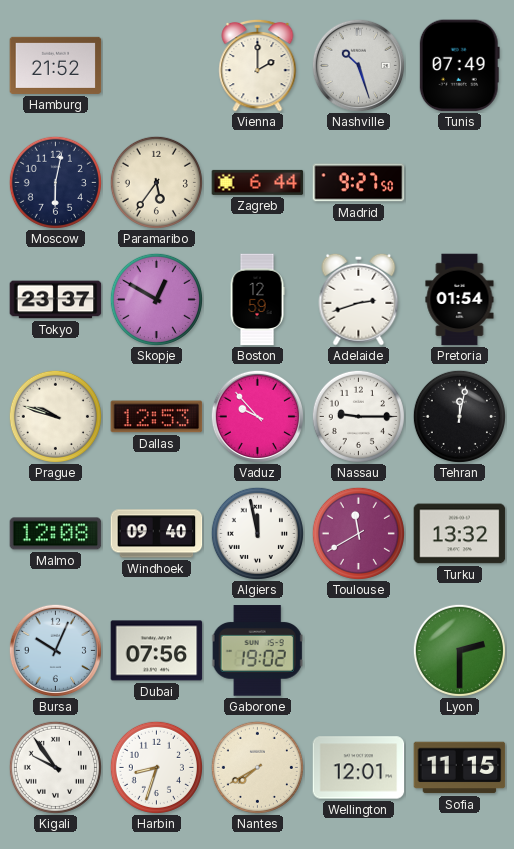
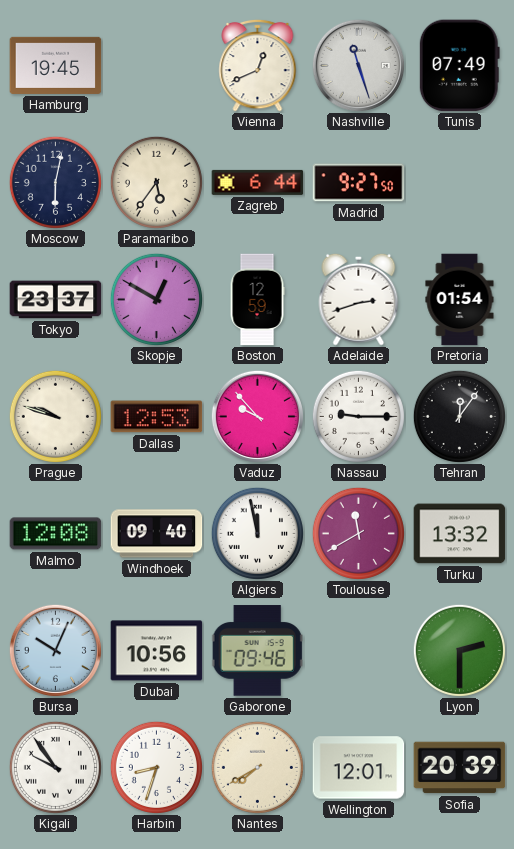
Hamburg: 21:52 -> 19:45
Vienna: 2:00 -> 12:41
Nashville: 10:27 -> 11:27
Tehran: 12:02 -> 12:06
Dubai: 07:56 -> 10:56
Gaborone: 19:02 -> 09:46
Sofia: 11:15 -> 20:39
